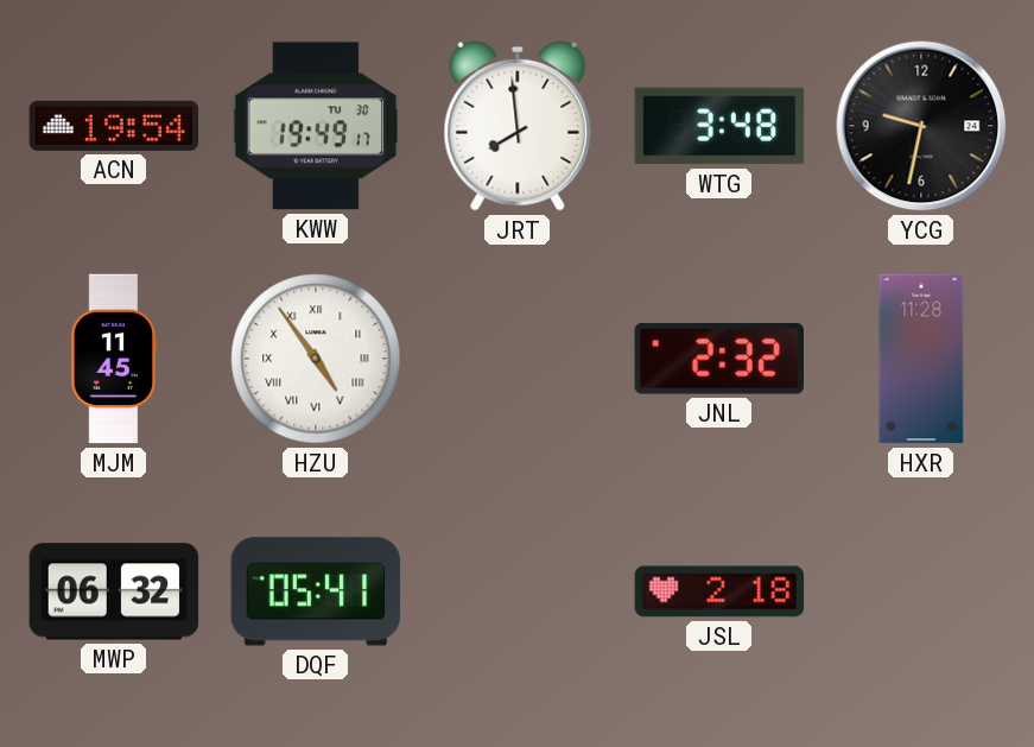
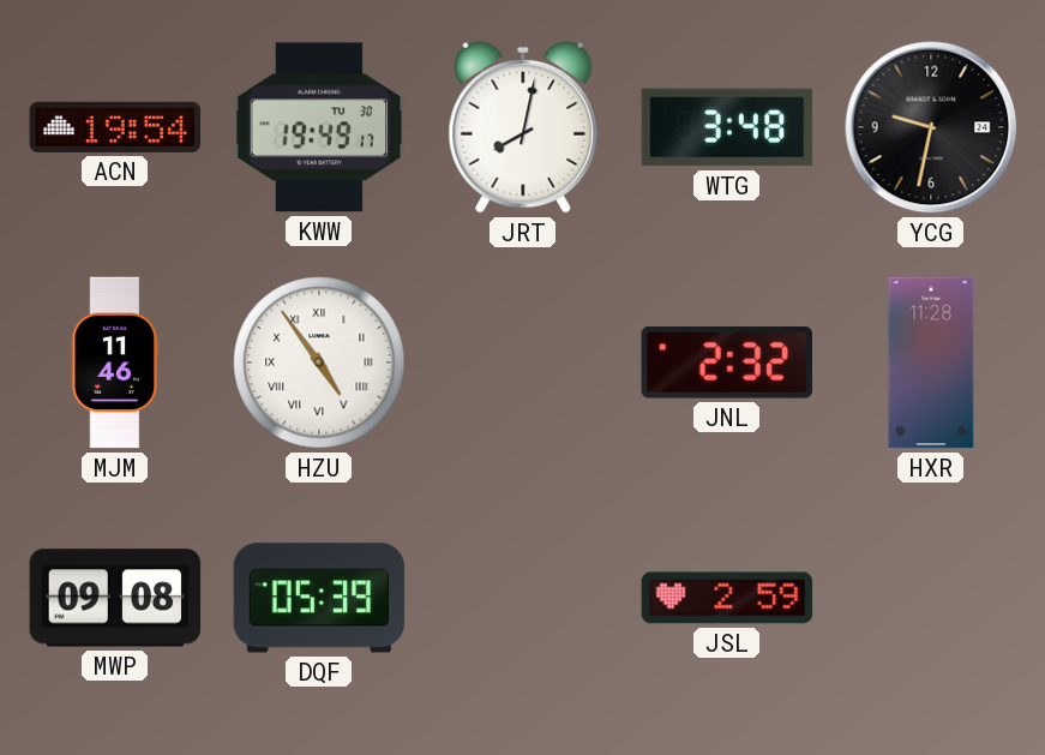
JRT: 7:59 -> 8:02
MJM: 11:45 -> 11:46
MWP: 06:32 -> 09:08
DQF: 05:41 -> 05:39
JSL: 2:18 -> 2:59
